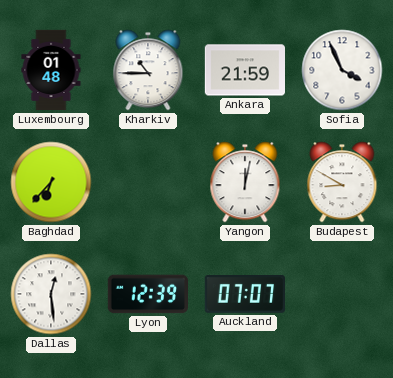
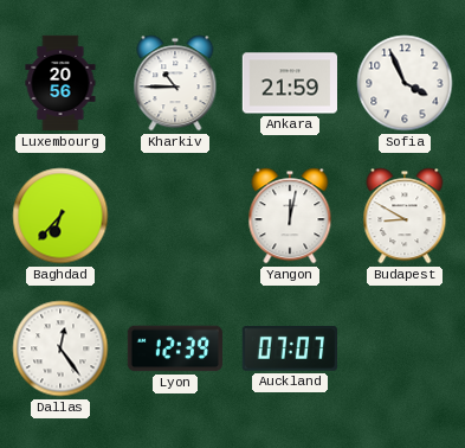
Luxembourg: 01:48 -> 20:56
Dallas: 12:29 -> 12:24
